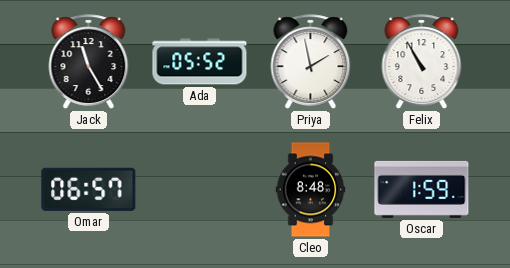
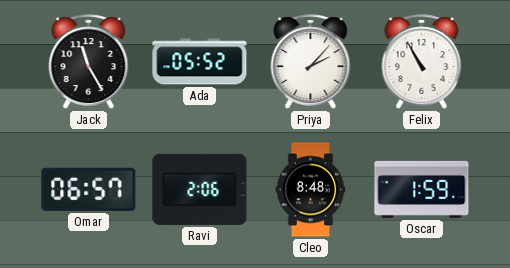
Priya: 1:58 -> 2:07
Ravi: none -> 2:06
